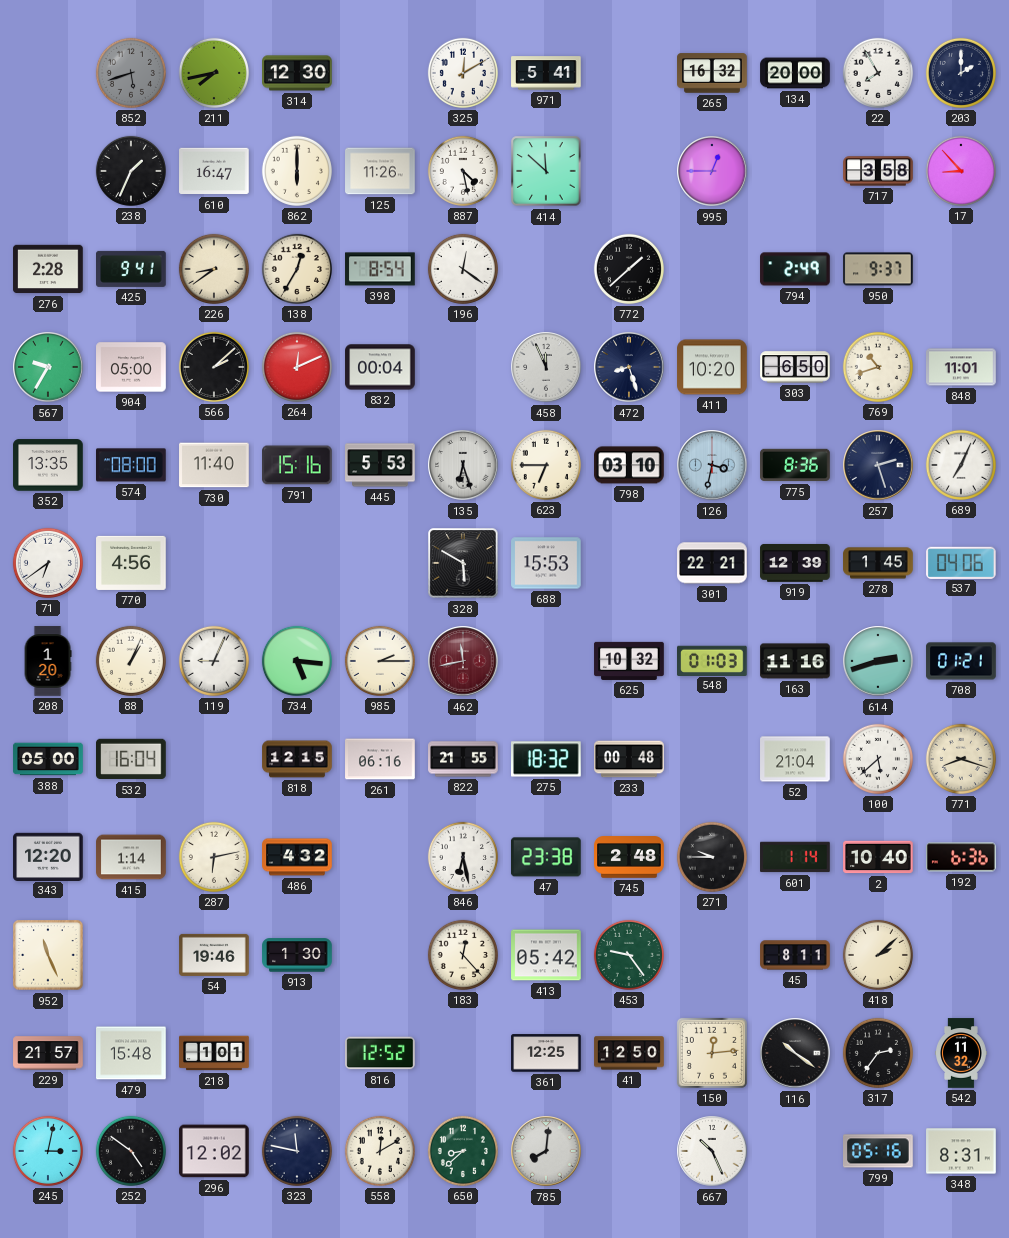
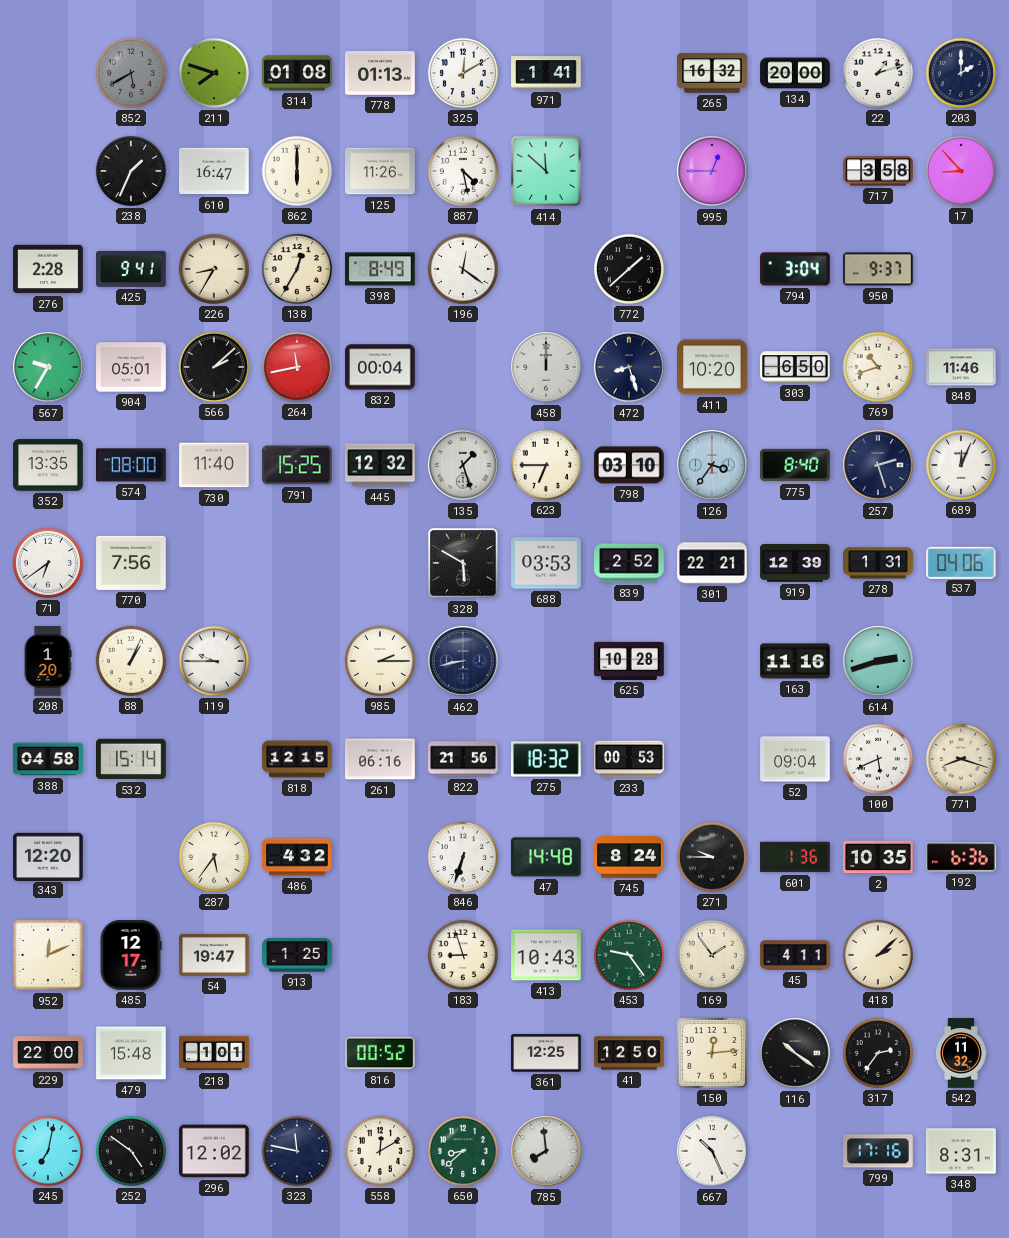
852: 5:42 -> 5:40
211: 7:43 -> 7:48
314: 12:30 -> 01:08
778: none -> 01:13
971: 5:41 -> 1:41
22: 7:55 -> 1:12
226: 8:39 -> 8:35
398: 8:54 -> 8:49
794: 2:49 -> 3:04
904: 05:00 -> 05:01
264: 12:11 -> 11:43
458: 11:56 -> 12:00
848: 11:01 -> 11:46
791: 15:16 -> 15:25
445: 5:53 -> 12:32
135: 6:27 -> 1:27
126: 3:32 -> 3:36
775: 8:36 -> 8:40
689: 7:04 -> 12:04
770: 4:56 -> 7:56
688: 15:53 -> 03:53
839: none -> 2:52
278: 1:45 -> 1:31
119: 9:04 -> 9:45
734: 5:16 -> none
462: 11:43 -> 8:43
462 dial: burgundy -> navy
625: 10:32 -> 10:28
548: 01:03 -> none
708: 01:21 -> none
388: 05:00 -> 04:58
532: 16:04 -> 15:14
822: 21:55 -> 21:56
233: 00:48 -> 00:53
52: 21:04 -> 09:04
100: 5:38 -> 5:41
415: 1:14 -> none
287: 6:13 -> 5:36
846: 6:28 -> 6:33
47: 23:38 -> 14:48
745: 2:48 -> 8:24
601: 1:14 -> 1:36
2: 10:40 -> 10:35
952: 11:26 -> 12:11
485: none -> 12:17
54: 19:46 -> 19:47
913: 1:30 -> 1:25
183: 12:23 -> 8:57
413: 05:42 -> 10:43
169: none -> 1:54
45: 8:11 -> 4:11
229: 21:57 -> 22:00
816: 12:52 -> 00:52
245: 3:02 -> 7:02
785: 8:01 -> 7:59
799: 05:16 -> 17:16
